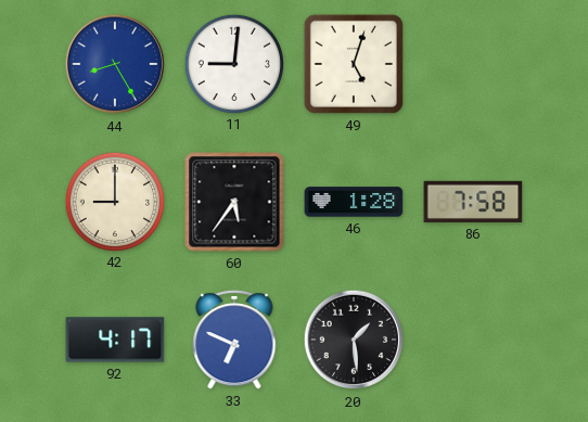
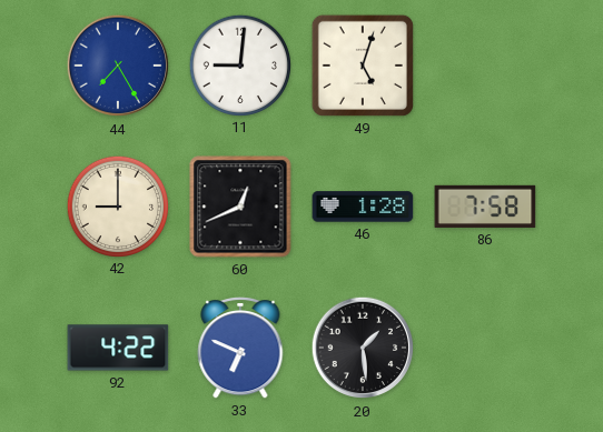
44: 8:25 -> 7:25
60: 5:36 -> 12:41
92: 4:17 -> 4:22
